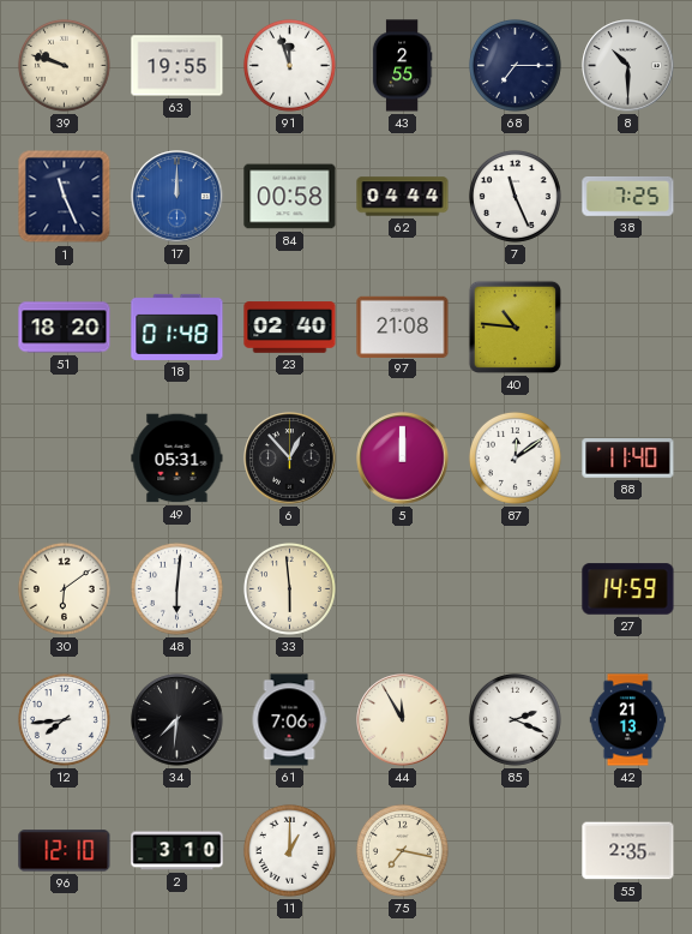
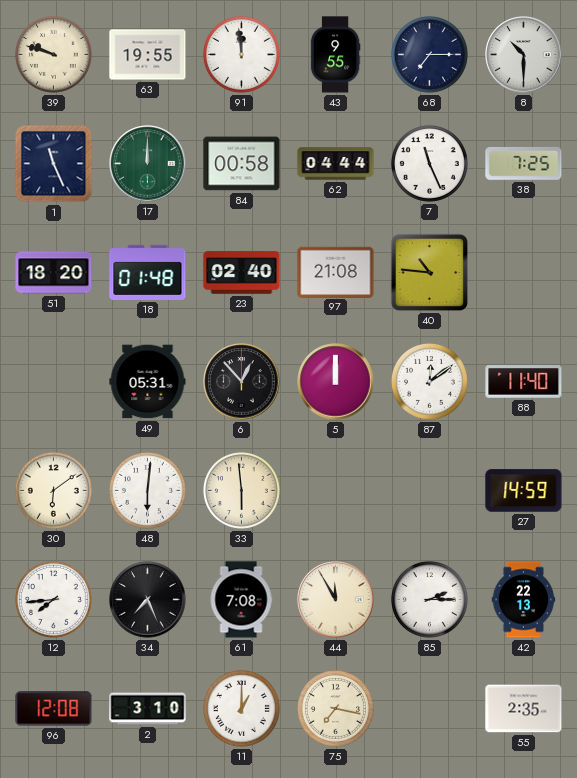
91: 11:57 -> 11:59
43: 2:55 -> 9:55
17 dial: blue -> green
34: 7:31 -> 7:26
61: 7:06 -> 7:08
85: 2:19 -> 2:15
42: 21:13 -> 22:13
96: 12:10 -> 12:08
